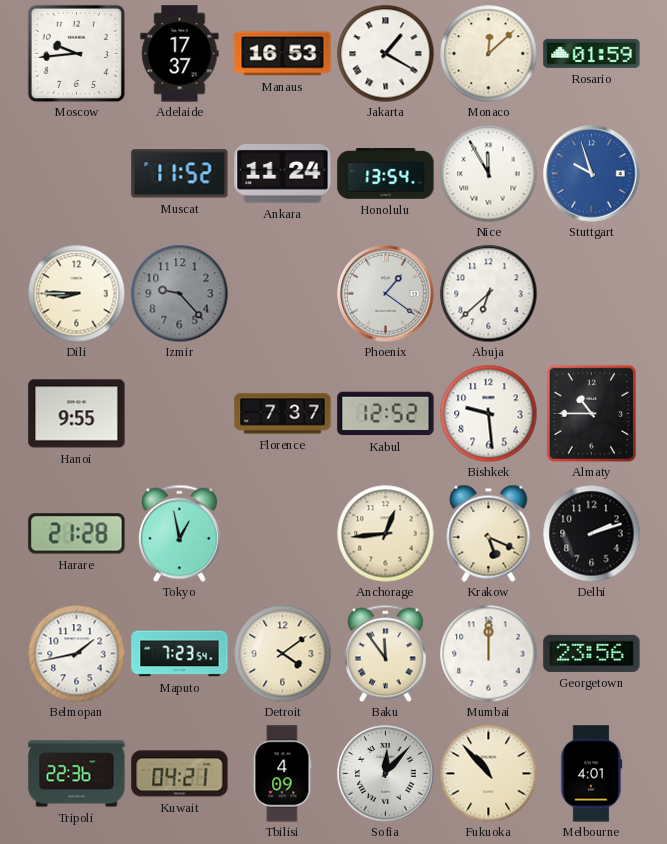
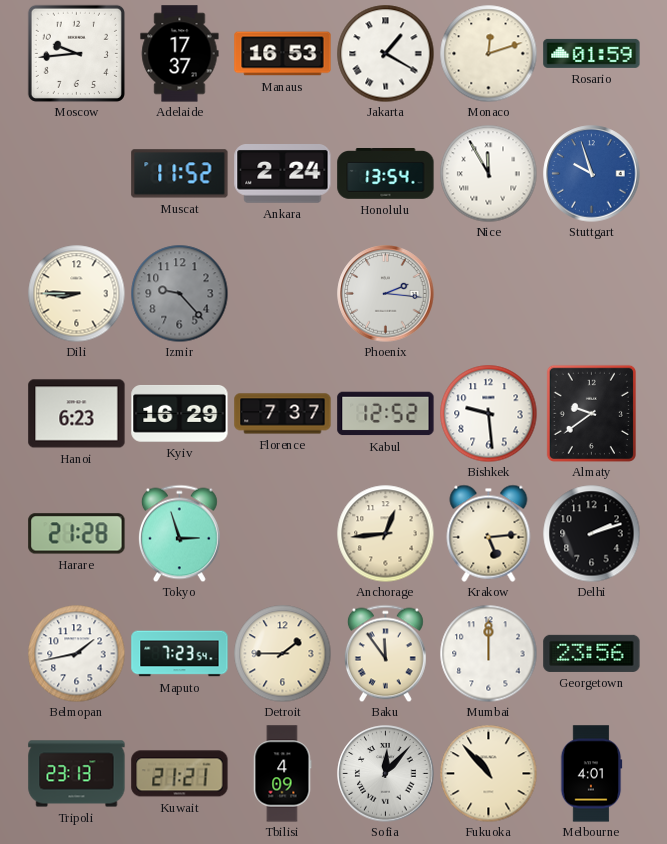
Monaco: 12:08 -> 12:12
Ankara: 11:24 -> 2:24
Phoenix: 1:21 -> 2:16
Abuja: 6:38 -> none
Hanoi: 9:55 -> 6:23
Kyiv: none -> 16:29
Almaty: 10:45 -> 9:39
Tokyo: 12:58 -> 2:57
Krakow: 5:19 -> 5:14
Detroit: 4:09 -> 1:45
Tripoli: 22:36 -> 23:13
Kuwait: 04:21 -> 21:21
